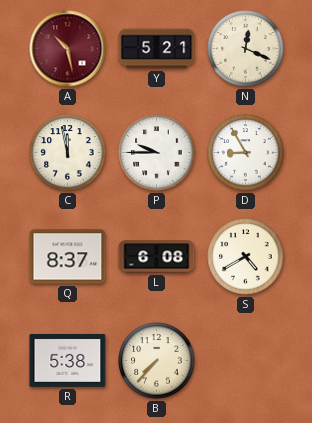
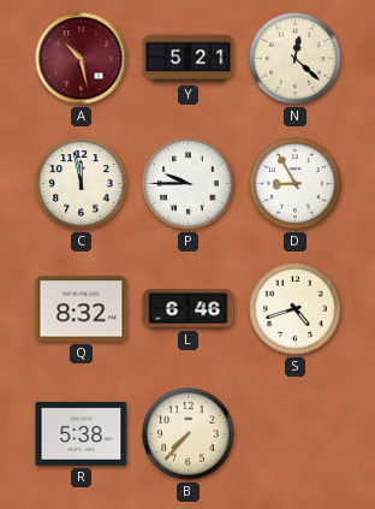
N: 12:19 -> 12:22
Q: 8:37 -> 8:32
L: 6:08 -> 6:46
S: 4:40 -> 4:42
